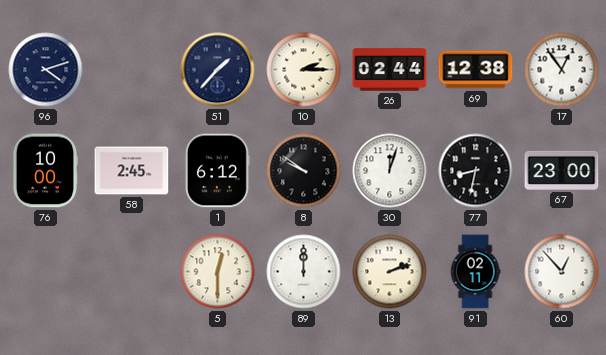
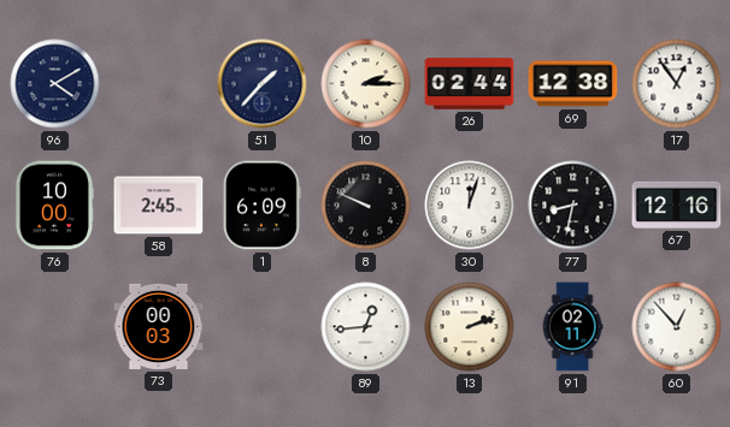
96: 4:12 -> 4:10
1: 6:12 -> 6:09
8: 9:51 -> 9:49
67: 23:00 -> 12:16
73: none -> 00:03
5: 12:30 -> none
89: 12:00 -> 12:44
